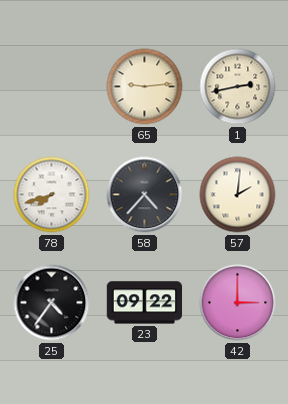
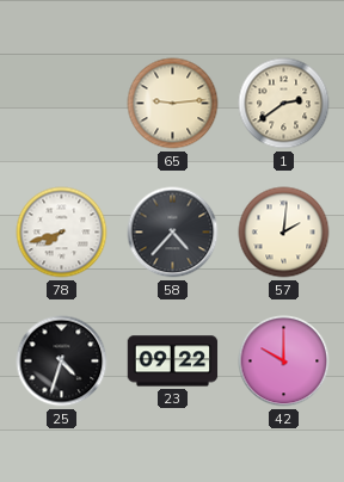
1: 2:43 -> 2:39
25: 4:36 -> 4:33
42: 3:00 -> 10:00
